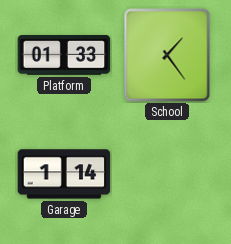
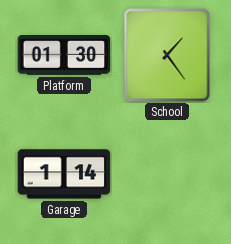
Platform: 01:33 -> 01:30
